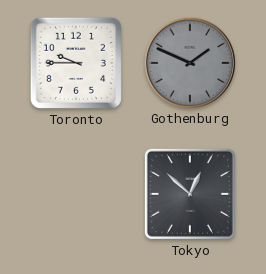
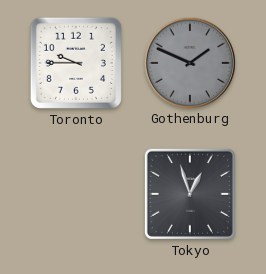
Tokyo: 12:52 -> 12:57
